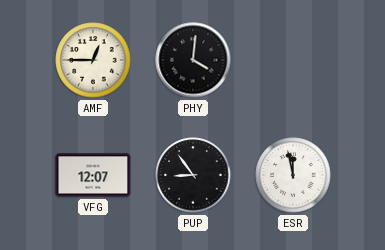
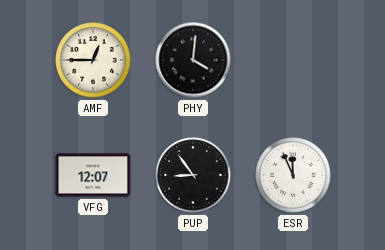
ESR: 11:58 -> 11:56
